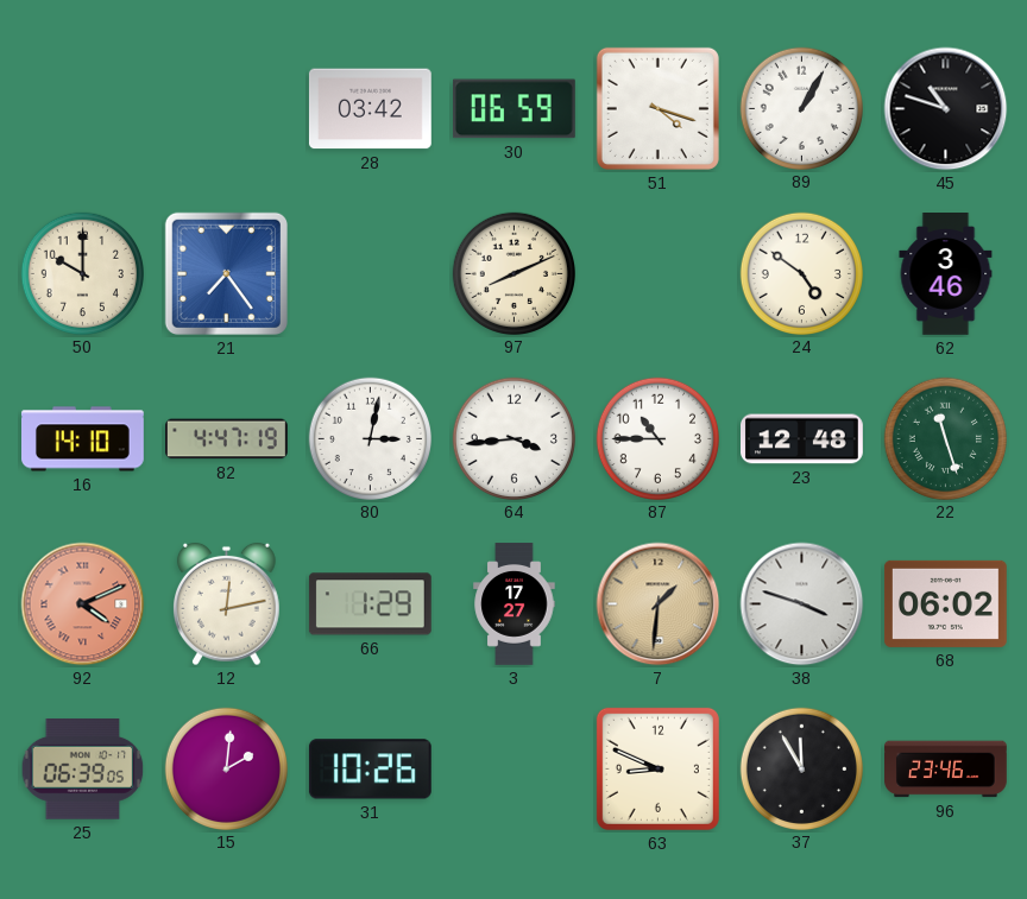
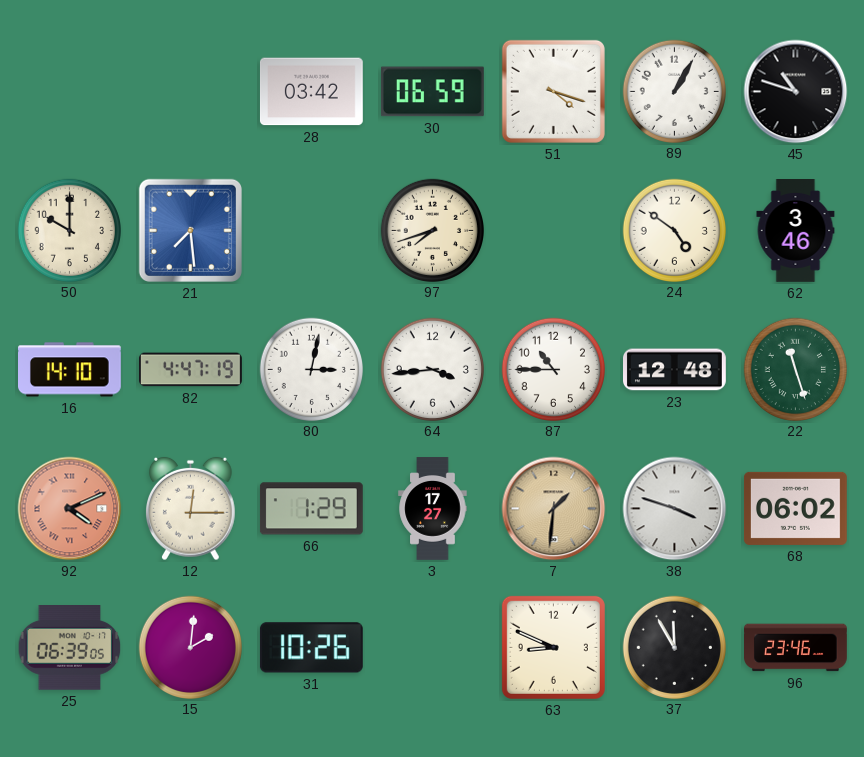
21: 7:24 -> 7:29
97: 8:11 -> 7:42
12: 12:13 -> 12:15
